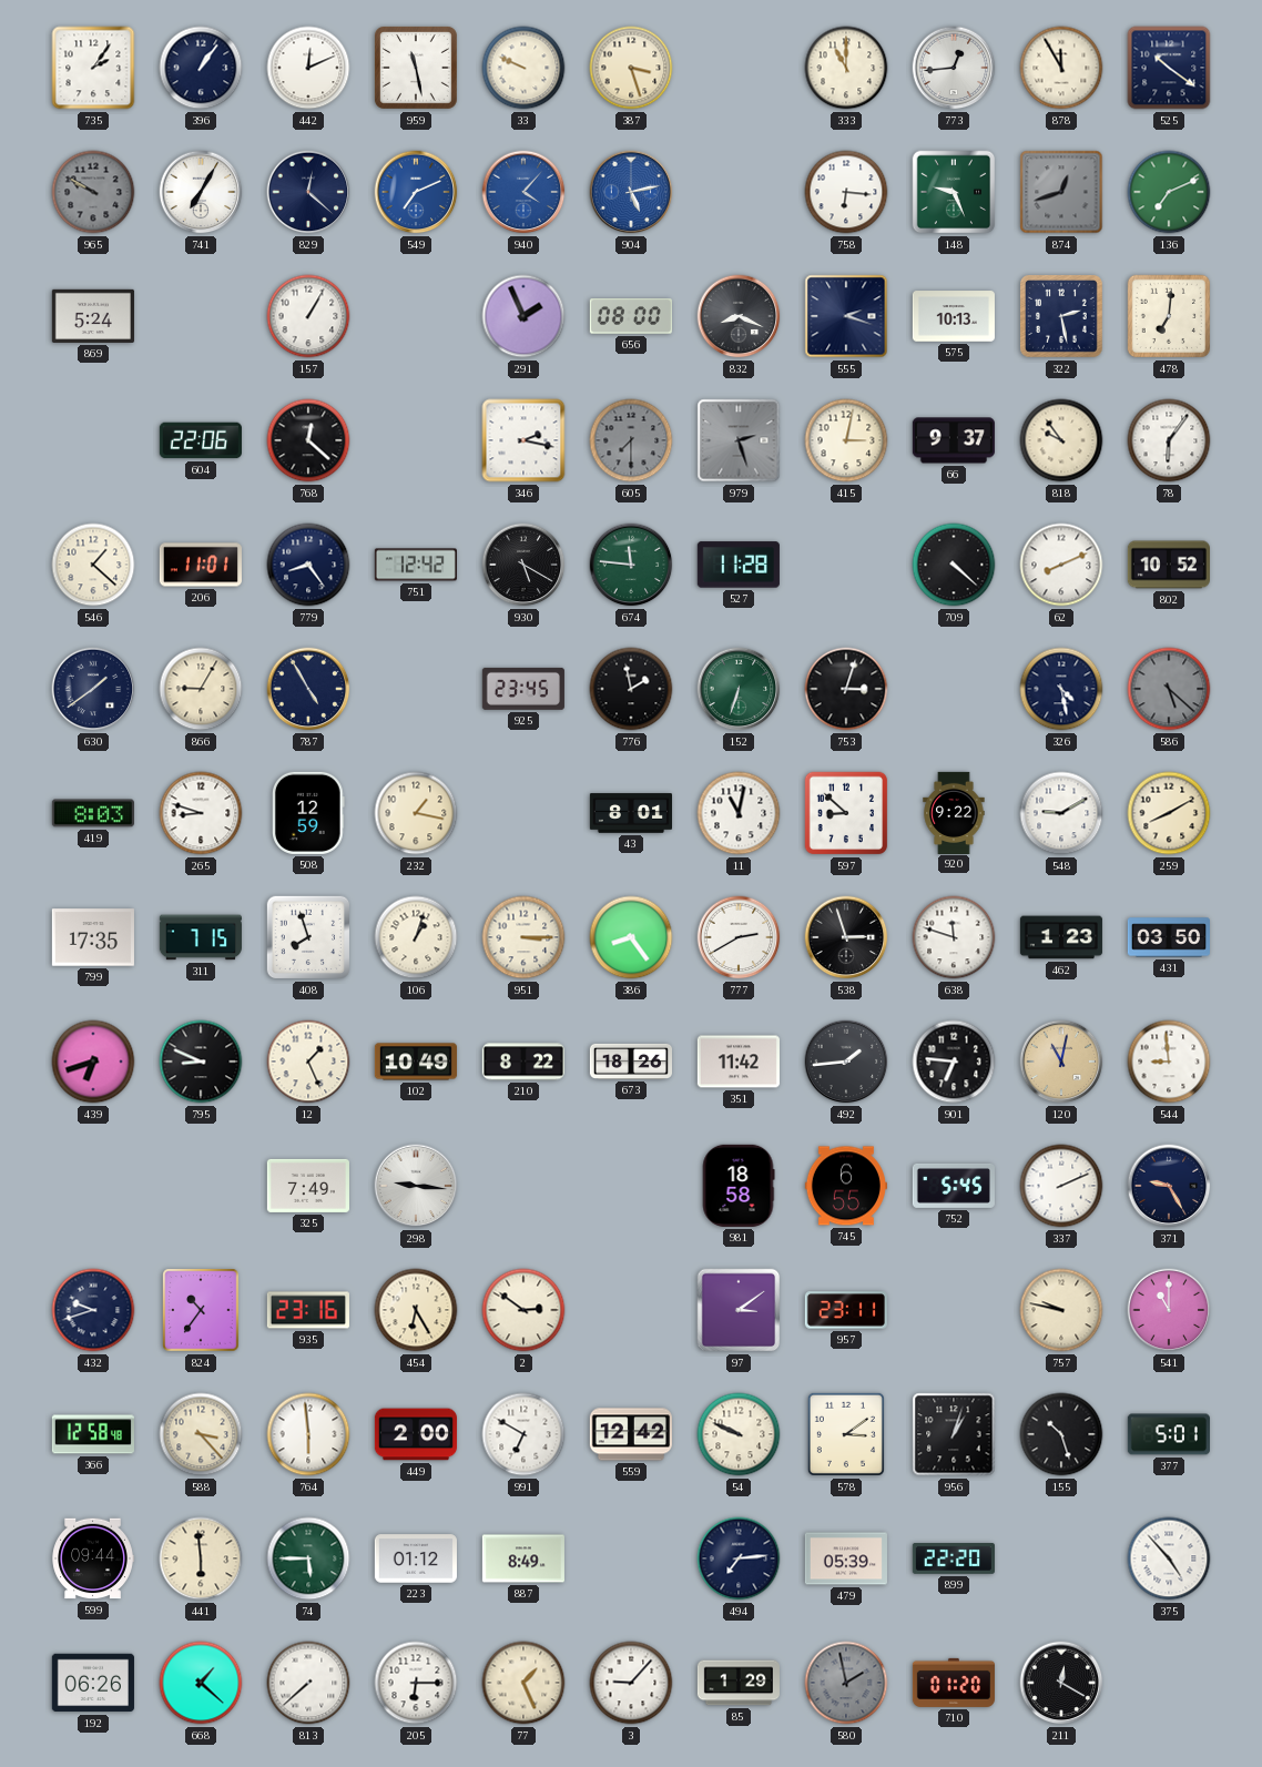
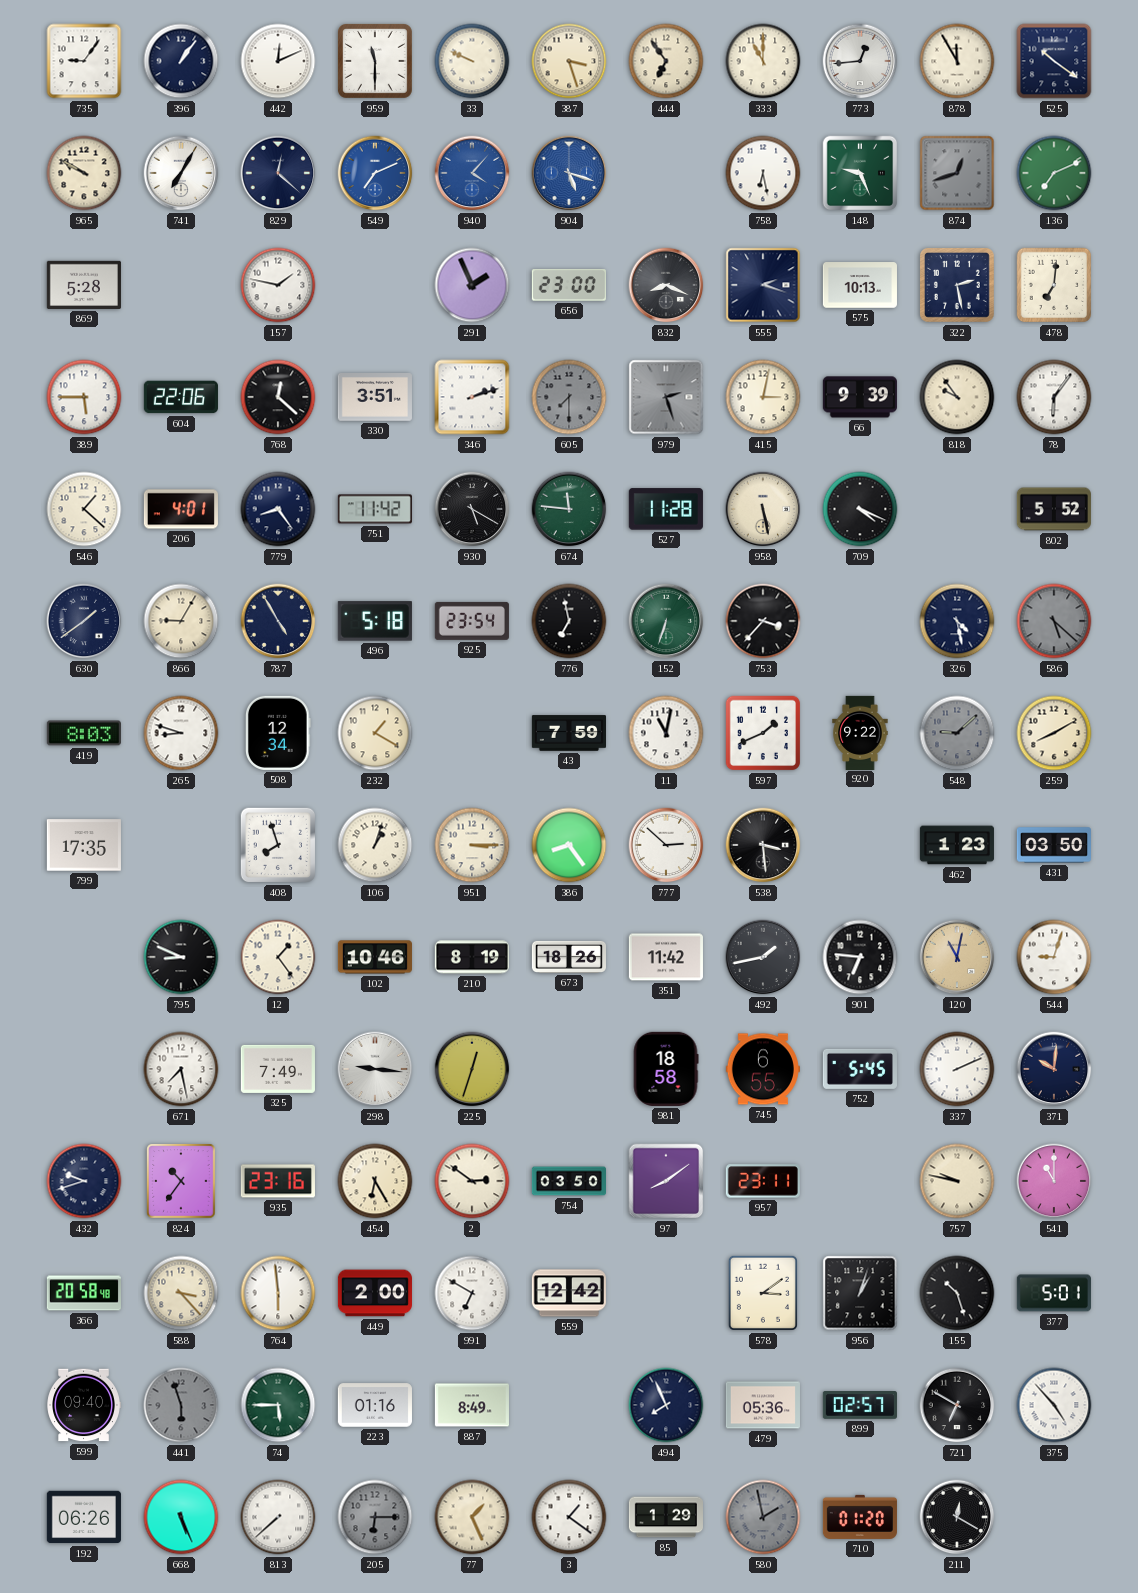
735: 2:06 -> 9:06
959: 11:28 -> 11:30
444: none -> 6:54
965 dial: grey -> cream
904: 5:13 -> 5:18
758: 6:16 -> 6:28
869: 5:24 -> 5:28
157: 1:05 -> 1:47
656: 08:00 -> 23:00
389: none -> 5:45
330: none -> 3:51
346: 2:17 -> 2:12
66: 9:37 -> 9:39
206: 11:01 -> 4:01
751: 12:42 -> 11:42
958: none -> 5:28
709: 4:22 -> 4:19
62: 8:11 -> none
802: 10:52 -> 5:52
496: none -> 5:18
925: 23:45 -> 23:54
776: 1:58 -> 6:58
753: 3:03 -> 3:37
508: 12:59 -> 12:34
232: 1:17 -> 1:20
43: 8:01 -> 7:59
597: 8:52 -> 1:41
548: 9:10 -> 9:08
548 dial: white -> grey
311: 7:15 -> none
777: 2:40 -> 2:52
538: 2:57 -> 3:29
638: 11:48 -> none
439: 6:42 -> none
12: 1:26 -> 1:24
102: 10:49 -> 10:46
210: 8:22 -> 8:19
492: 1:44 -> 1:43
544: 8:59 -> 9:03
671: none -> 7:28
225: none -> 12:33
371: 9:25 -> 10:01
754: none -> 03:50
97: 3:09 -> 8:09
366: 12:58 -> 20:58
54: 9:49 -> none
599: 09:44 -> 09:40
441: 5:59 -> 5:57
441 dial: cream -> grey
223: 01:12 -> 01:16
494: 7:14 -> 7:56
479: 05:39 -> 05:36
899: 22:20 -> 02:57
721: none -> 6:50
668: 1:22 -> 5:26
205 dial: white -> grey
3: 9:07 -> 1:21
